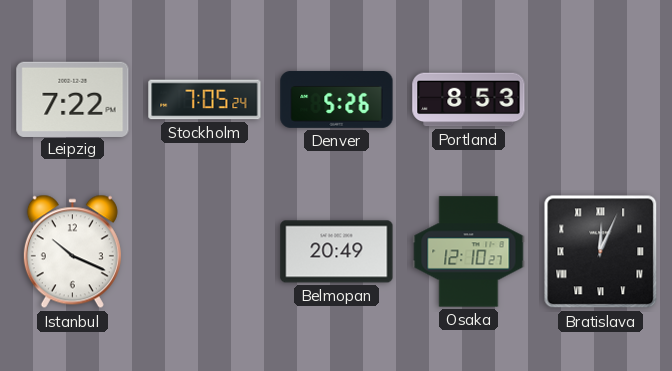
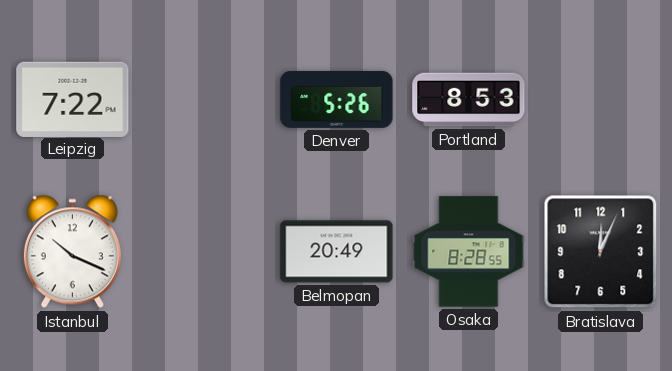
Stockholm: 7:05 -> none
Osaka: 12:10 -> 8:28
Bratislava numerals: Roman -> Arabic
